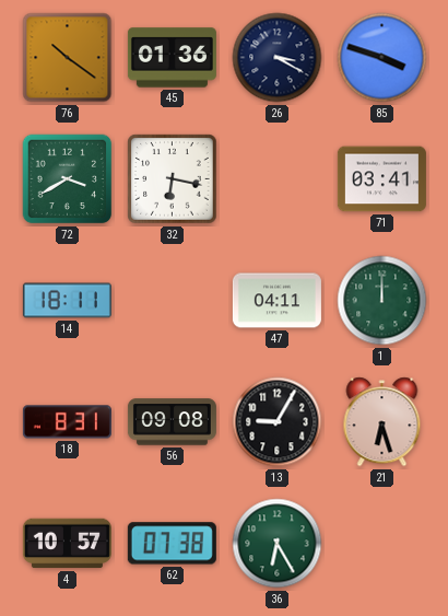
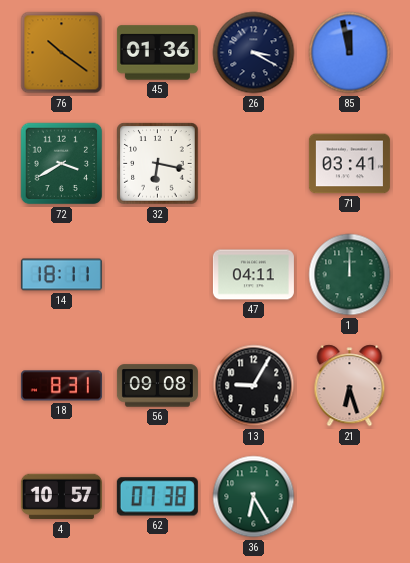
85: 3:48 -> 11:58
